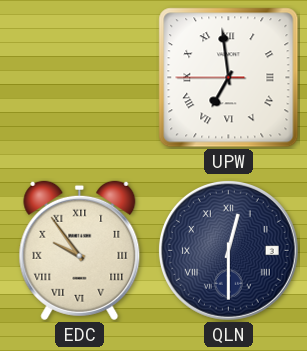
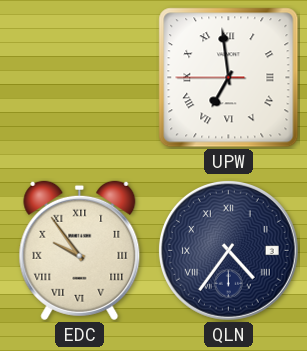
QLN: 12:30 -> 4:36
